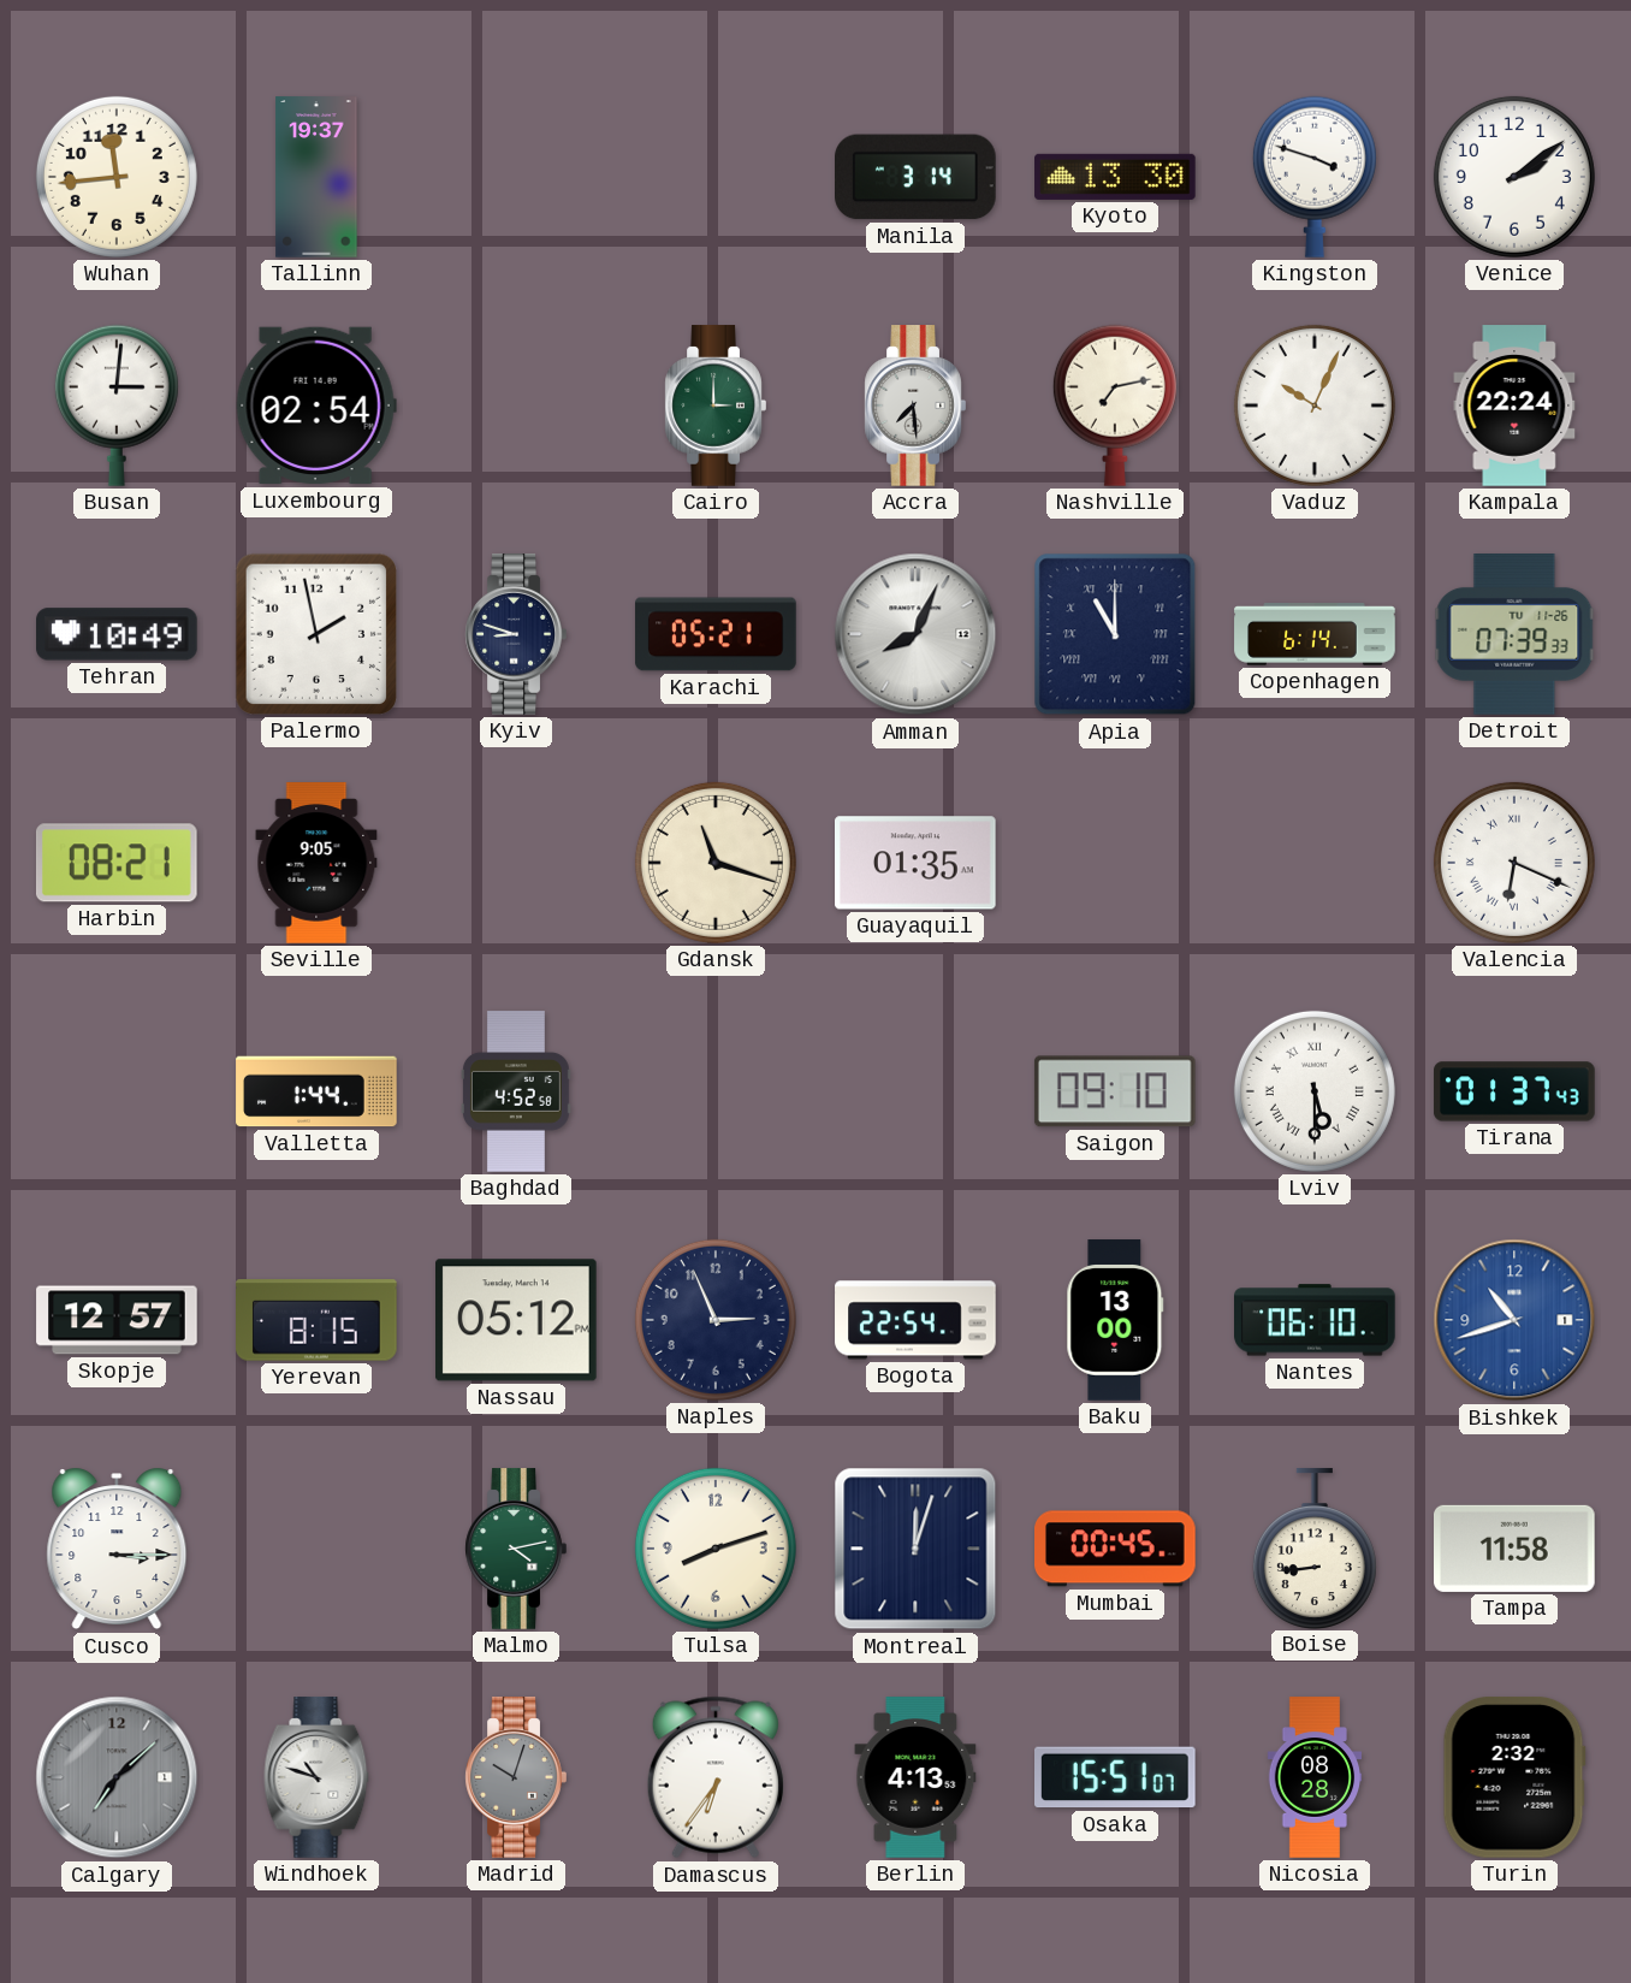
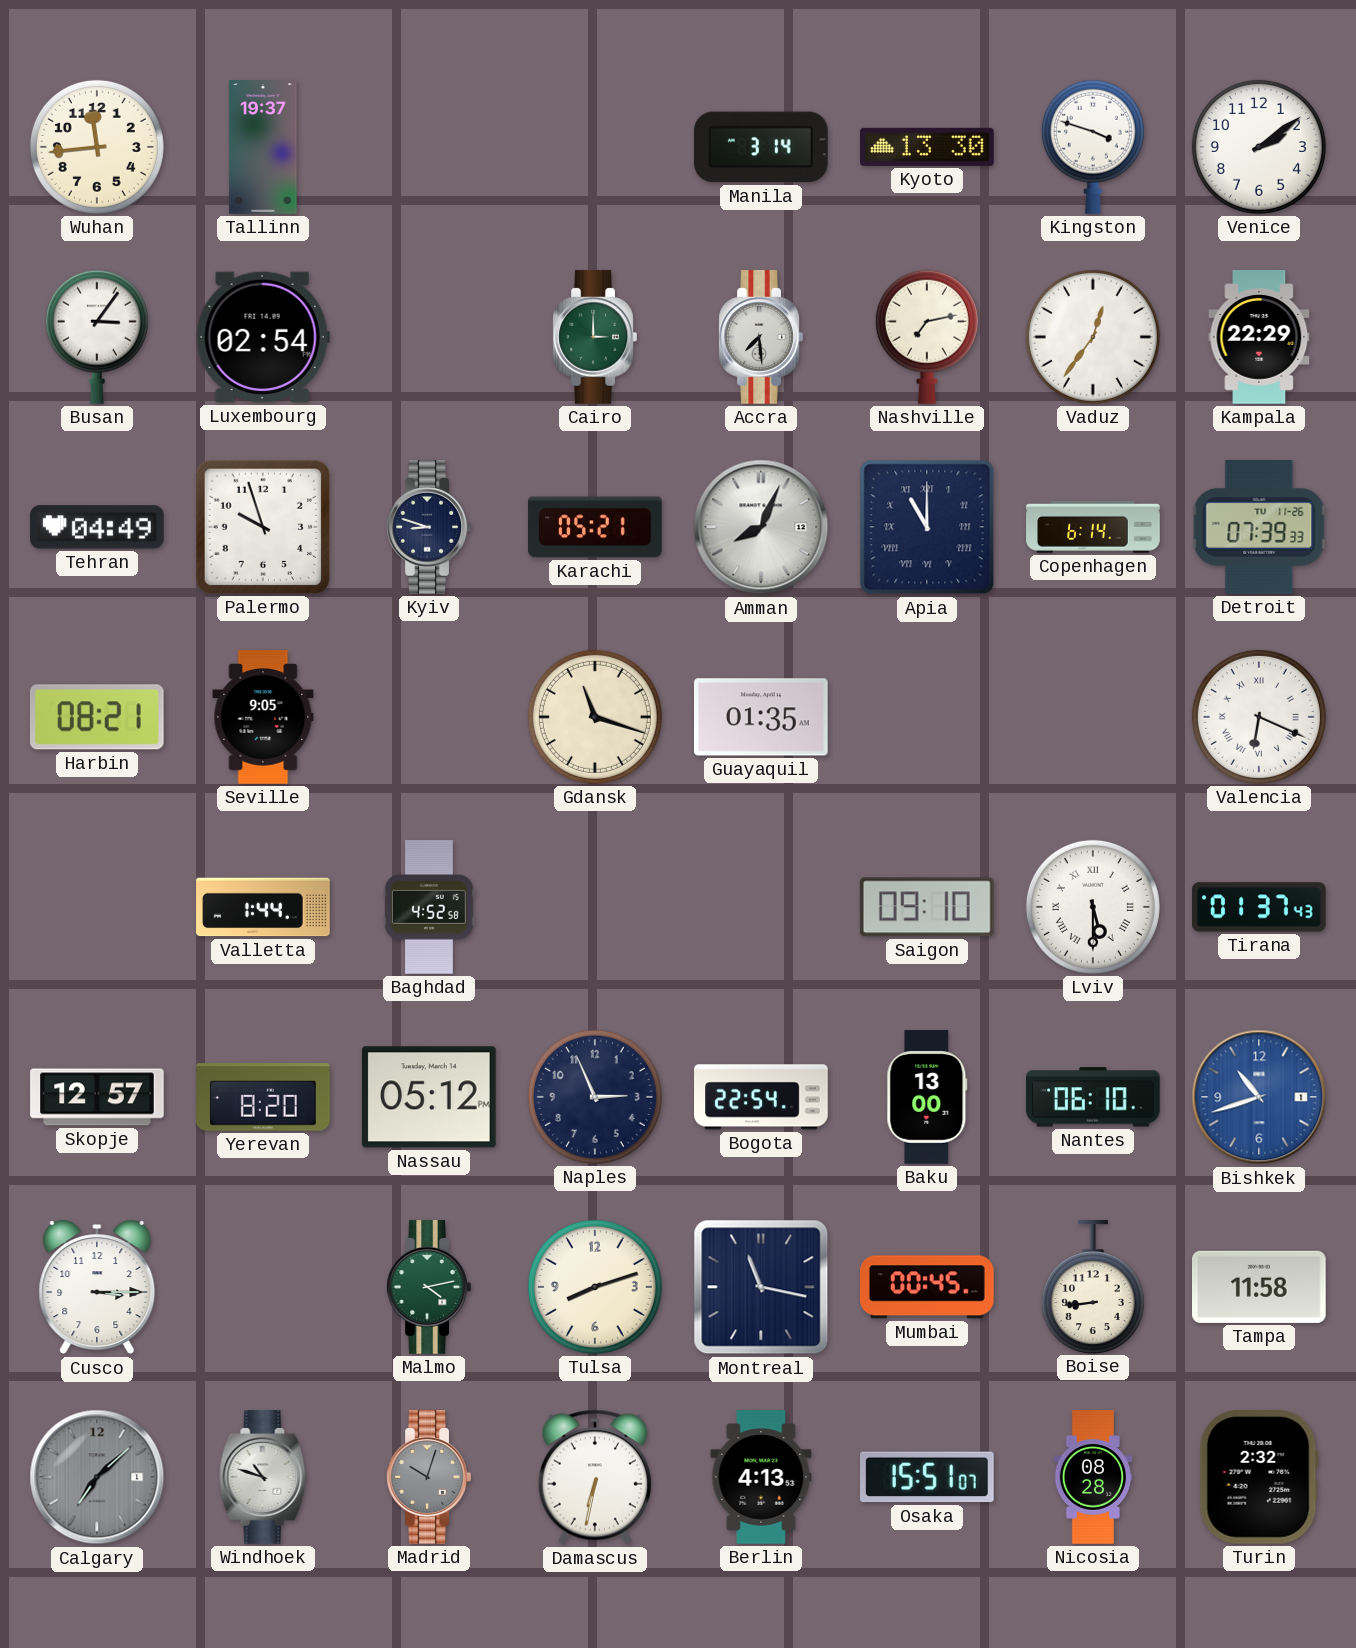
Busan: 3:01 -> 3:06
Vaduz: 10:04 -> 12:36
Kampala: 22:24 -> 22:29
Tehran: 10:49 -> 04:49
Palermo: 1:58 -> 9:57
Yerevan: 8:15 -> 8:20
Montreal: 12:03 -> 11:17
Damascus: 6:36 -> 6:32
